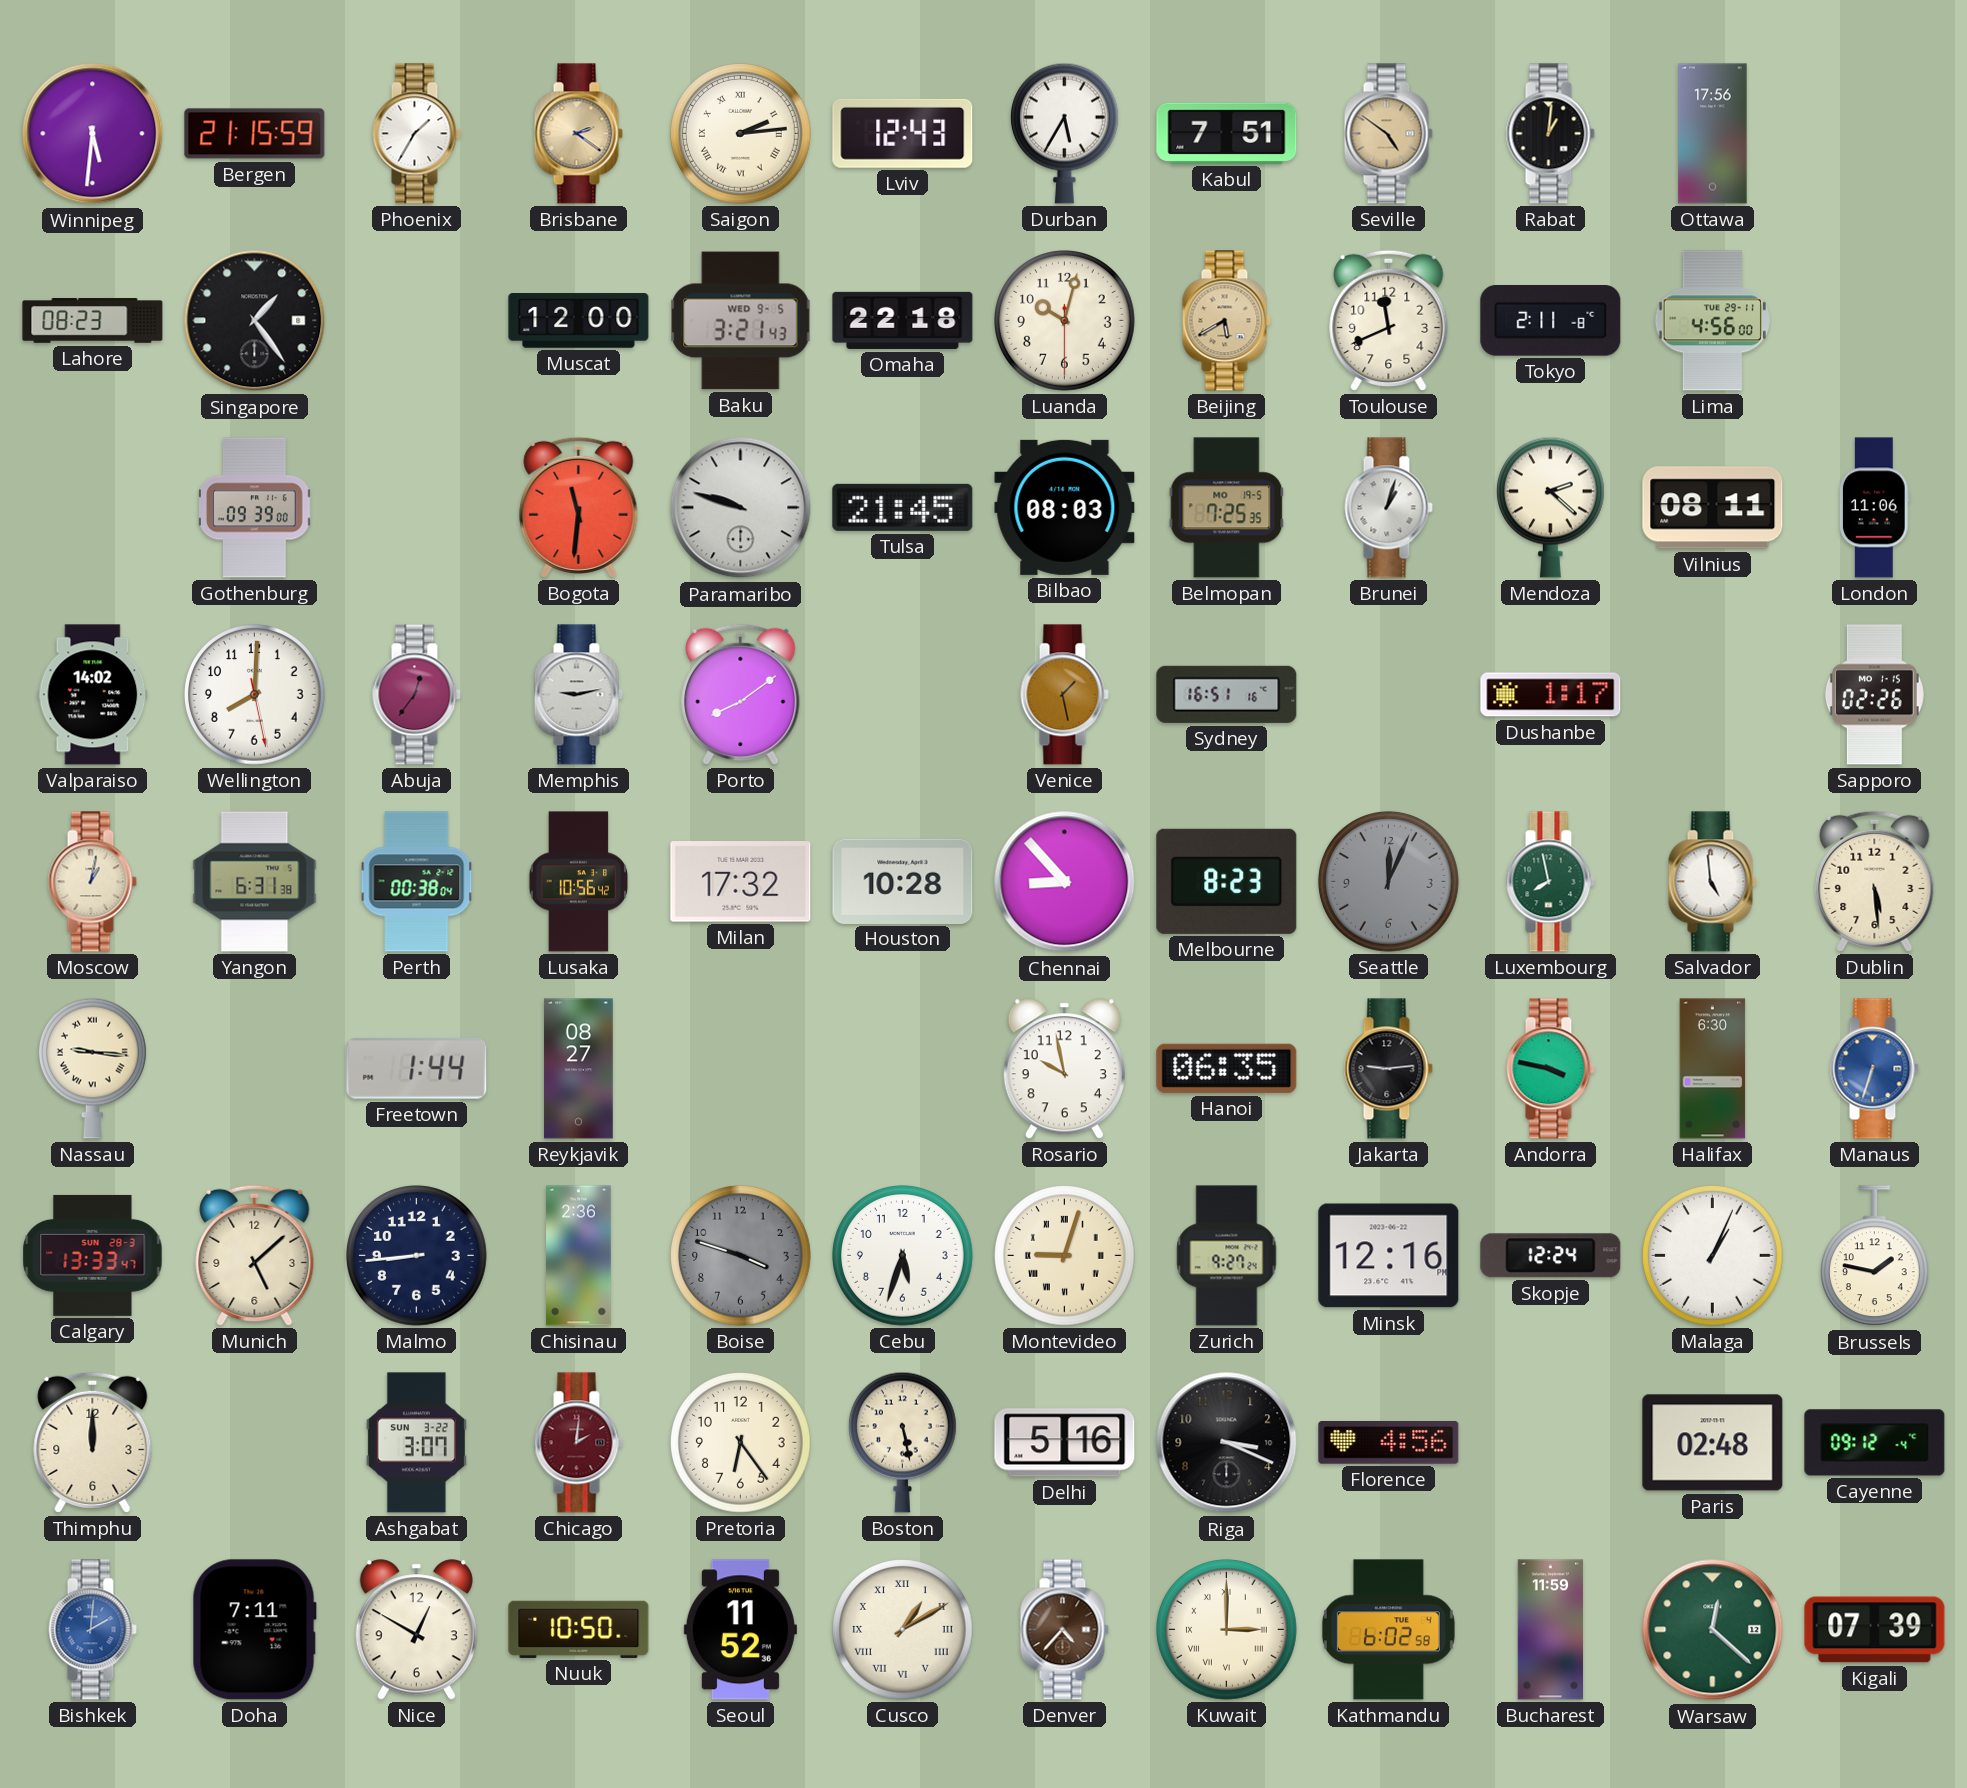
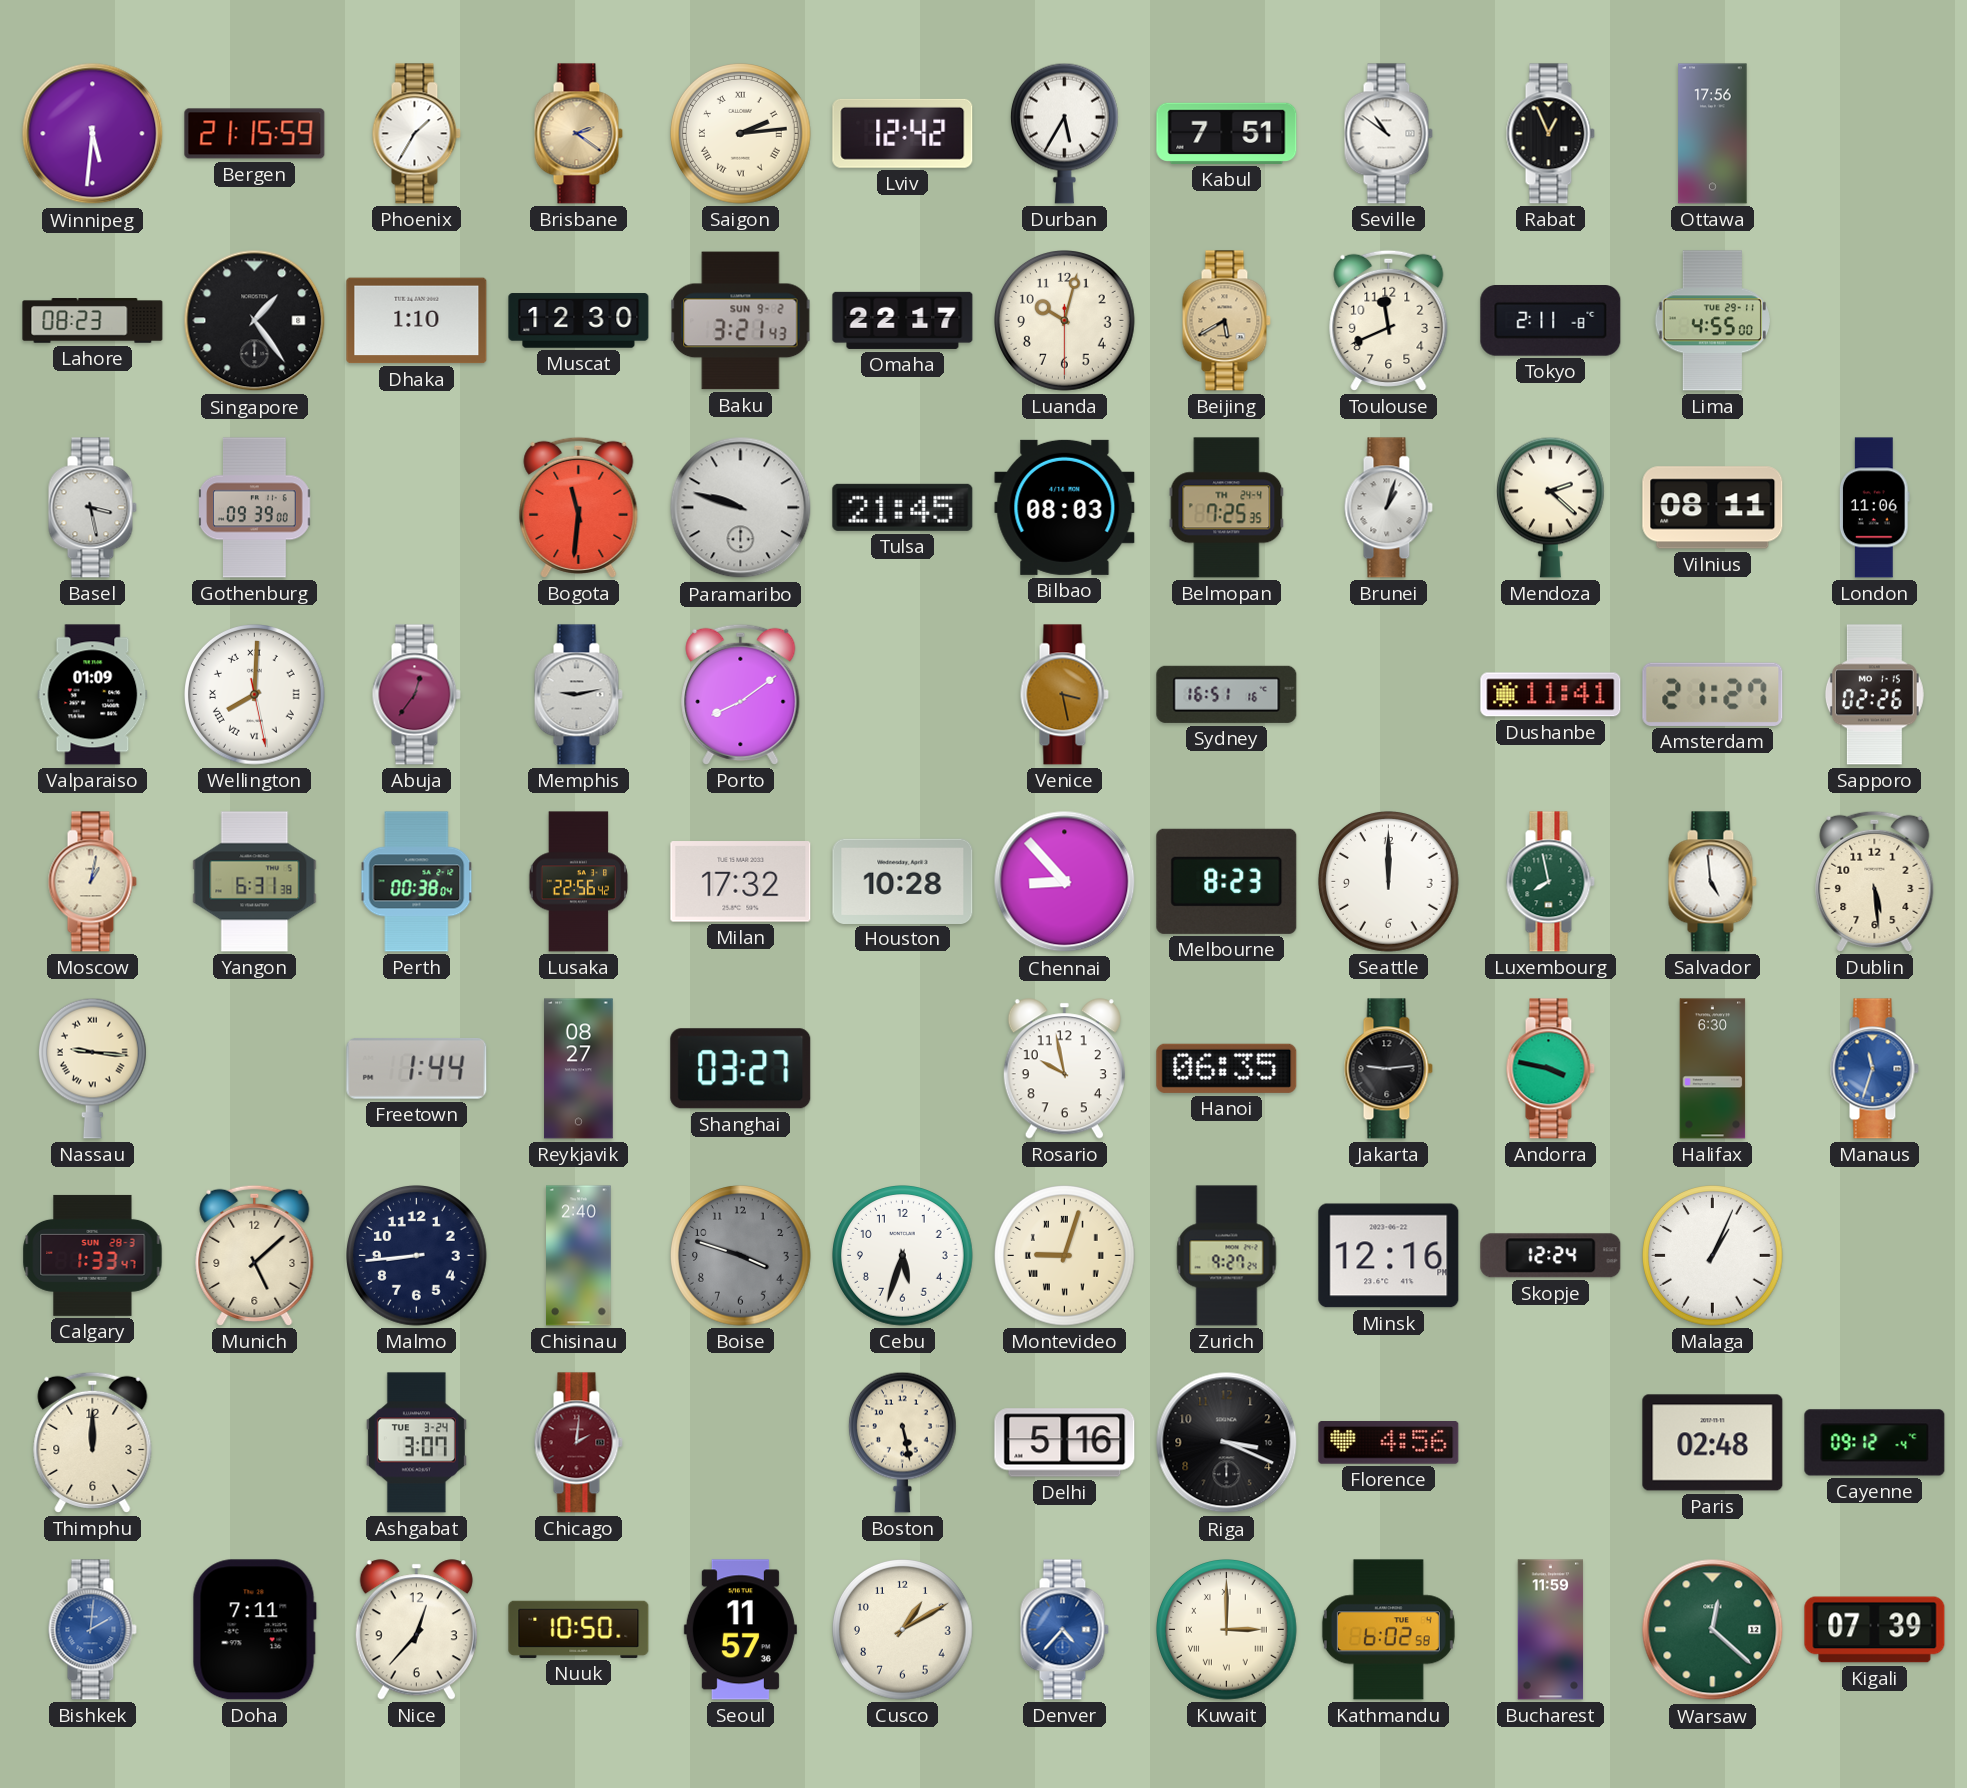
Lviv: 12:43 -> 12:42
Seville: 4:51 -> 10:51
Seville dial: champagne -> white
Rabat: 1:01 -> 12:56
Dhaka: none -> 1:10
Muscat: 12:00 -> 12:30
Baku date: WED 9-5 -> SUN 9-2
Omaha: 22:18 -> 22:17
Lima: 4:56 -> 4:55
Basel: none -> 3:28
Belmopan date: MO 19-5 -> TH 24-4
Valparaiso: 14:02 -> 01:09
Wellington numerals: Arabic -> Roman
Venice: 1:28 -> 3:28
Dushanbe: 1:17 -> 11:41
Amsterdam: none -> 21:27
Lusaka: 10:56 -> 22:56
Seattle: 12:04 -> 12:00
Seattle dial: grey -> white
Shanghai: none -> 03:27
Manaus: 6:33 -> 11:33
Calgary: 13:33 -> 1:33
Chisinau: 2:36 -> 2:40
Brussels: 1:47 -> none
Ashgabat date: SUN 3-22 -> TUE 3-24
Pretoria: 6:24 -> none
Nice: 12:50 -> 12:37
Seoul: 11:52 -> 11:57
Cusco numerals: Roman -> Arabic
Denver dial: brown -> blue
